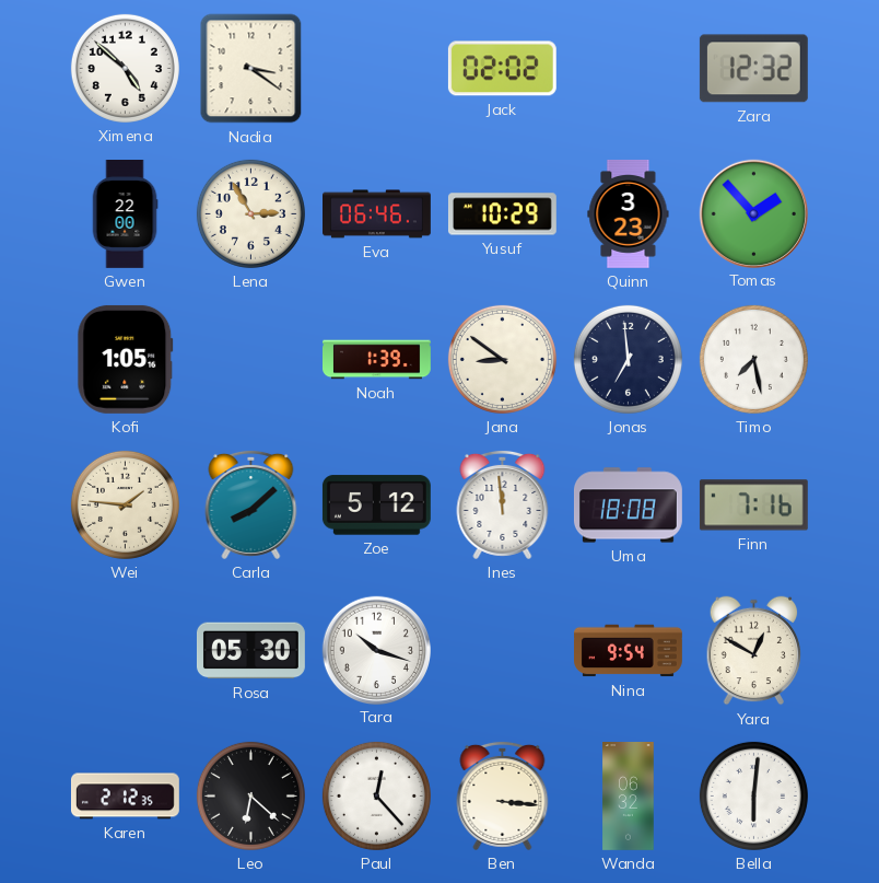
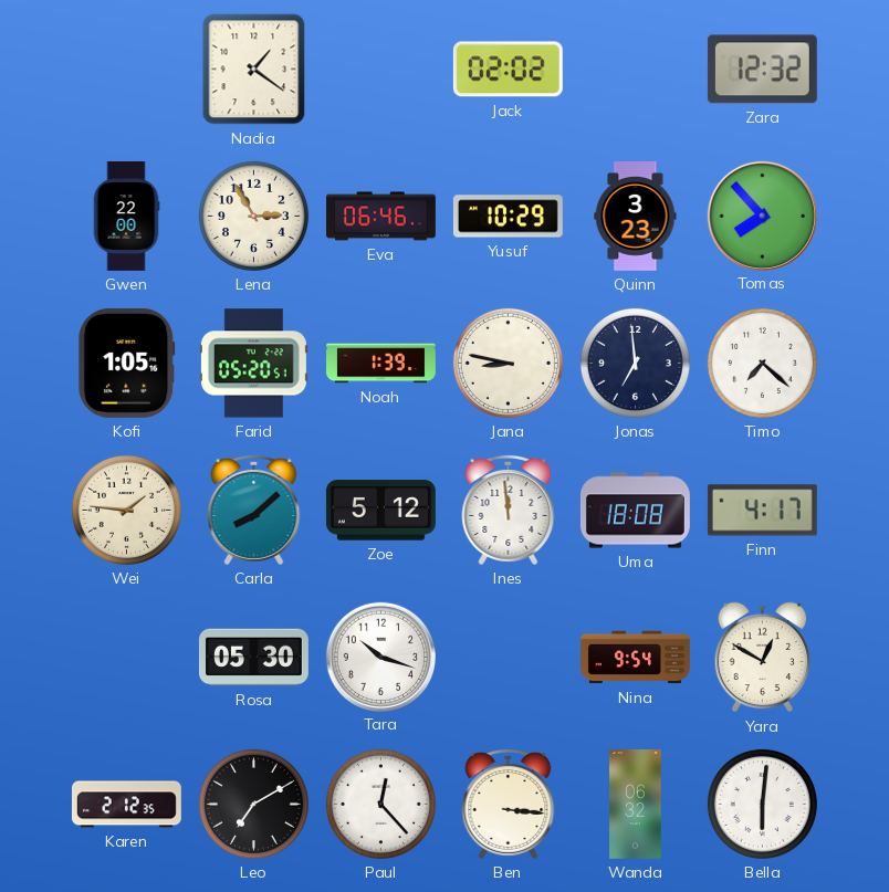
Ximena: 4:52 -> none
Nadia: 3:21 -> 1:21
Tomas: 1:53 -> 7:53
Farid: none -> 05:20
Jana: 8:51 -> 8:47
Timo: 7:28 -> 7:22
Finn: 7:16 -> 4:17
Leo: 6:22 -> 7:10
